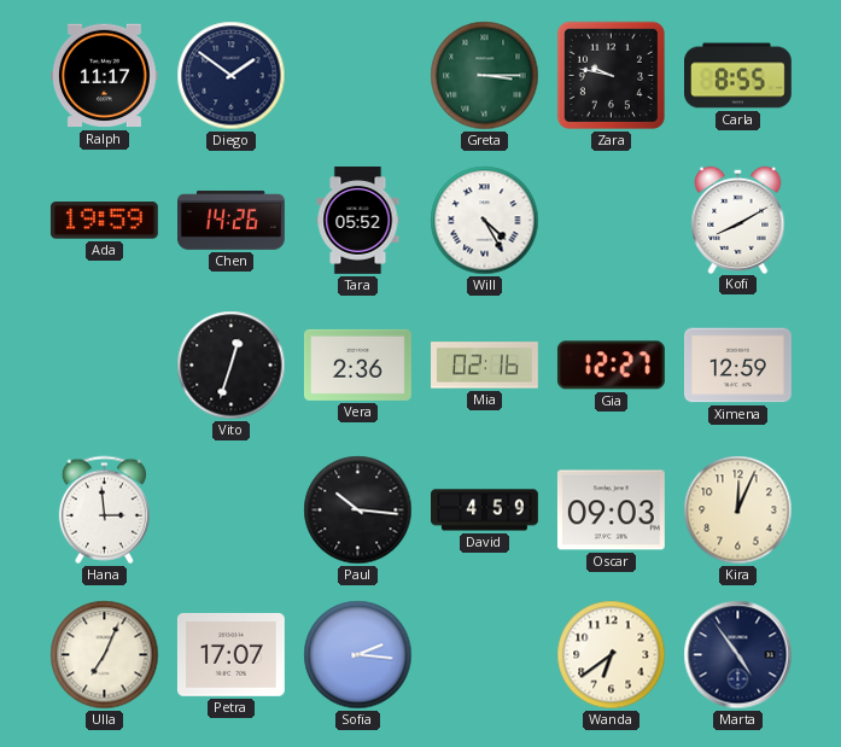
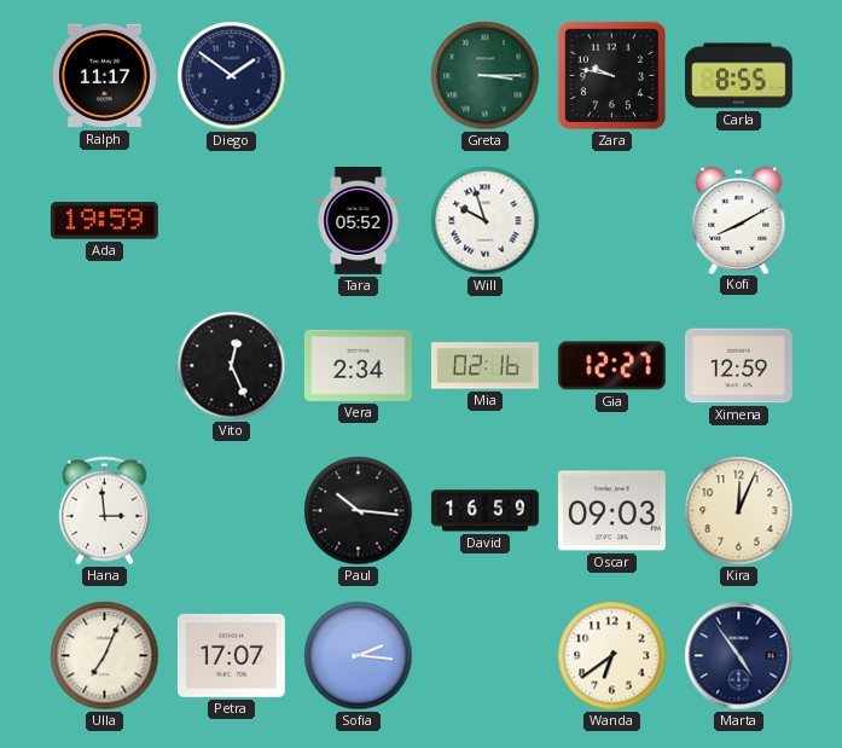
Chen: 14:26 -> none
Will: 4:25 -> 9:57
Vito: 12:33 -> 12:26
Vera: 2:36 -> 2:34
David: 4:59 -> 16:59
